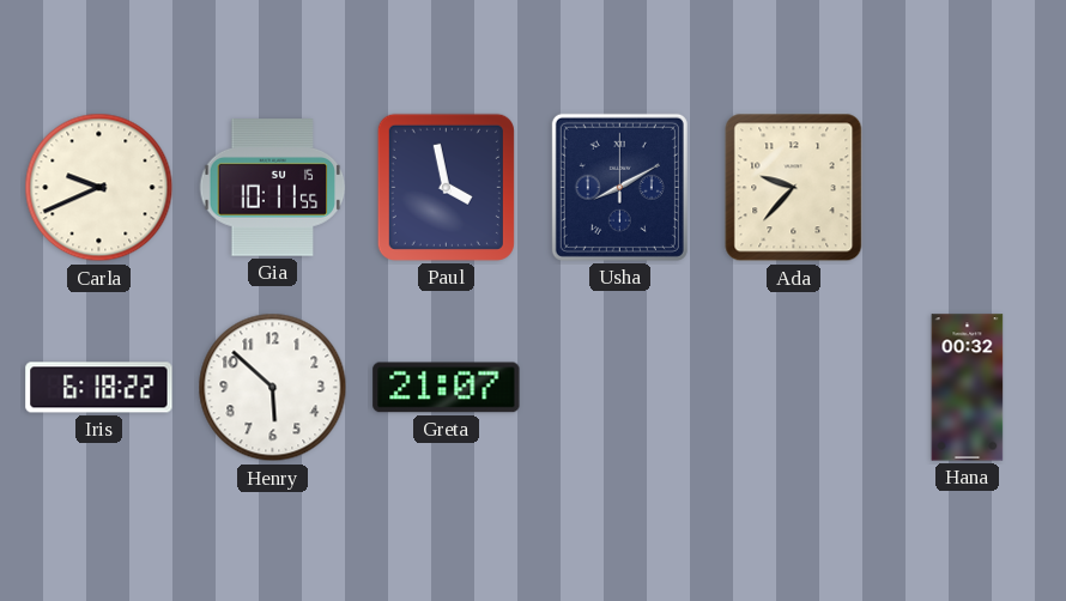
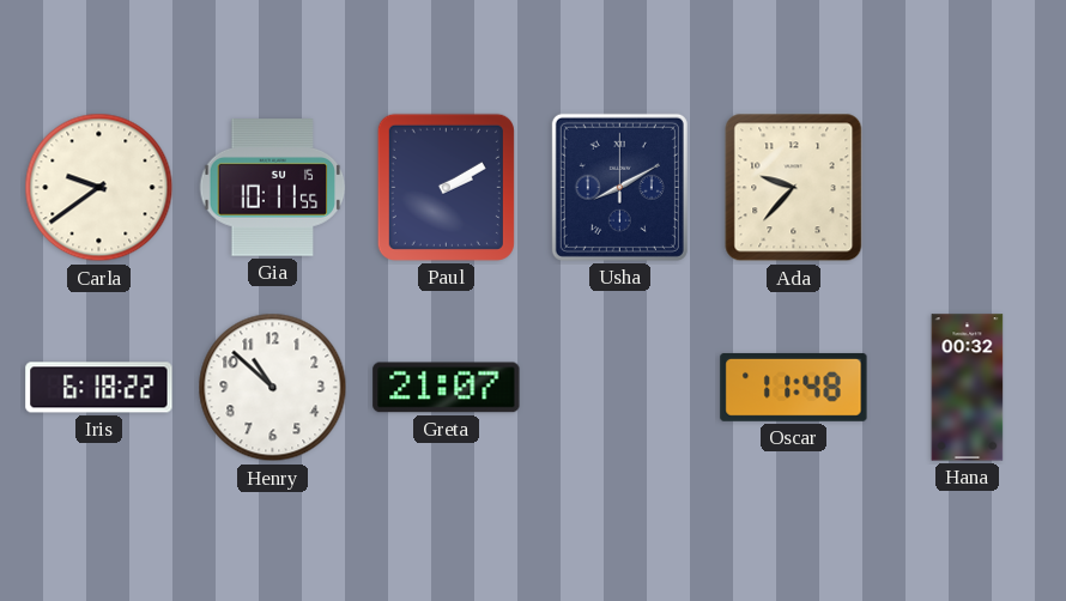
Carla: 9:41 -> 9:39
Paul: 3:58 -> 2:10
Henry: 5:52 -> 10:52
Oscar: none -> 11:48
